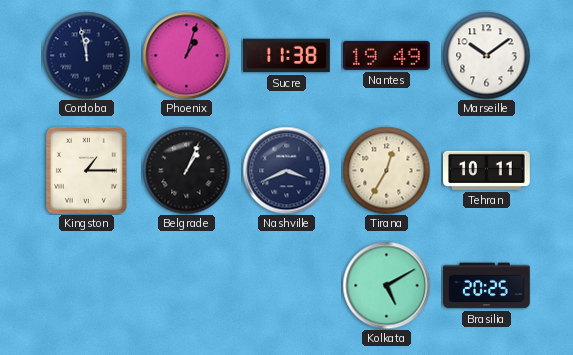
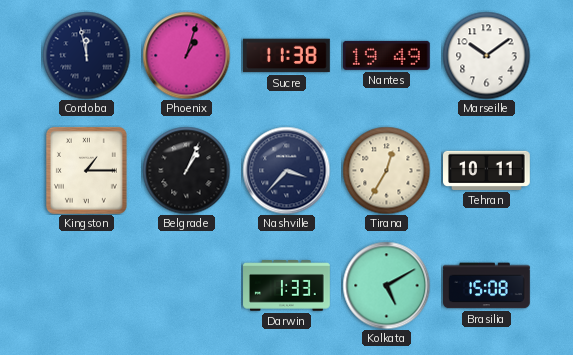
Nashville: 3:41 -> 3:37
Darwin: none -> 1:33
Brasilia: 20:25 -> 15:08
